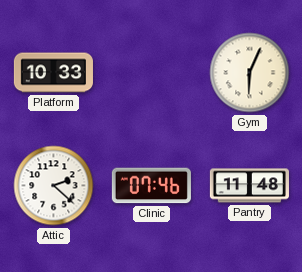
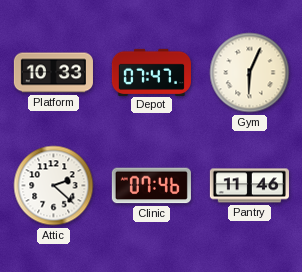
Depot: none -> 07:47
Pantry: 11:48 -> 11:46
